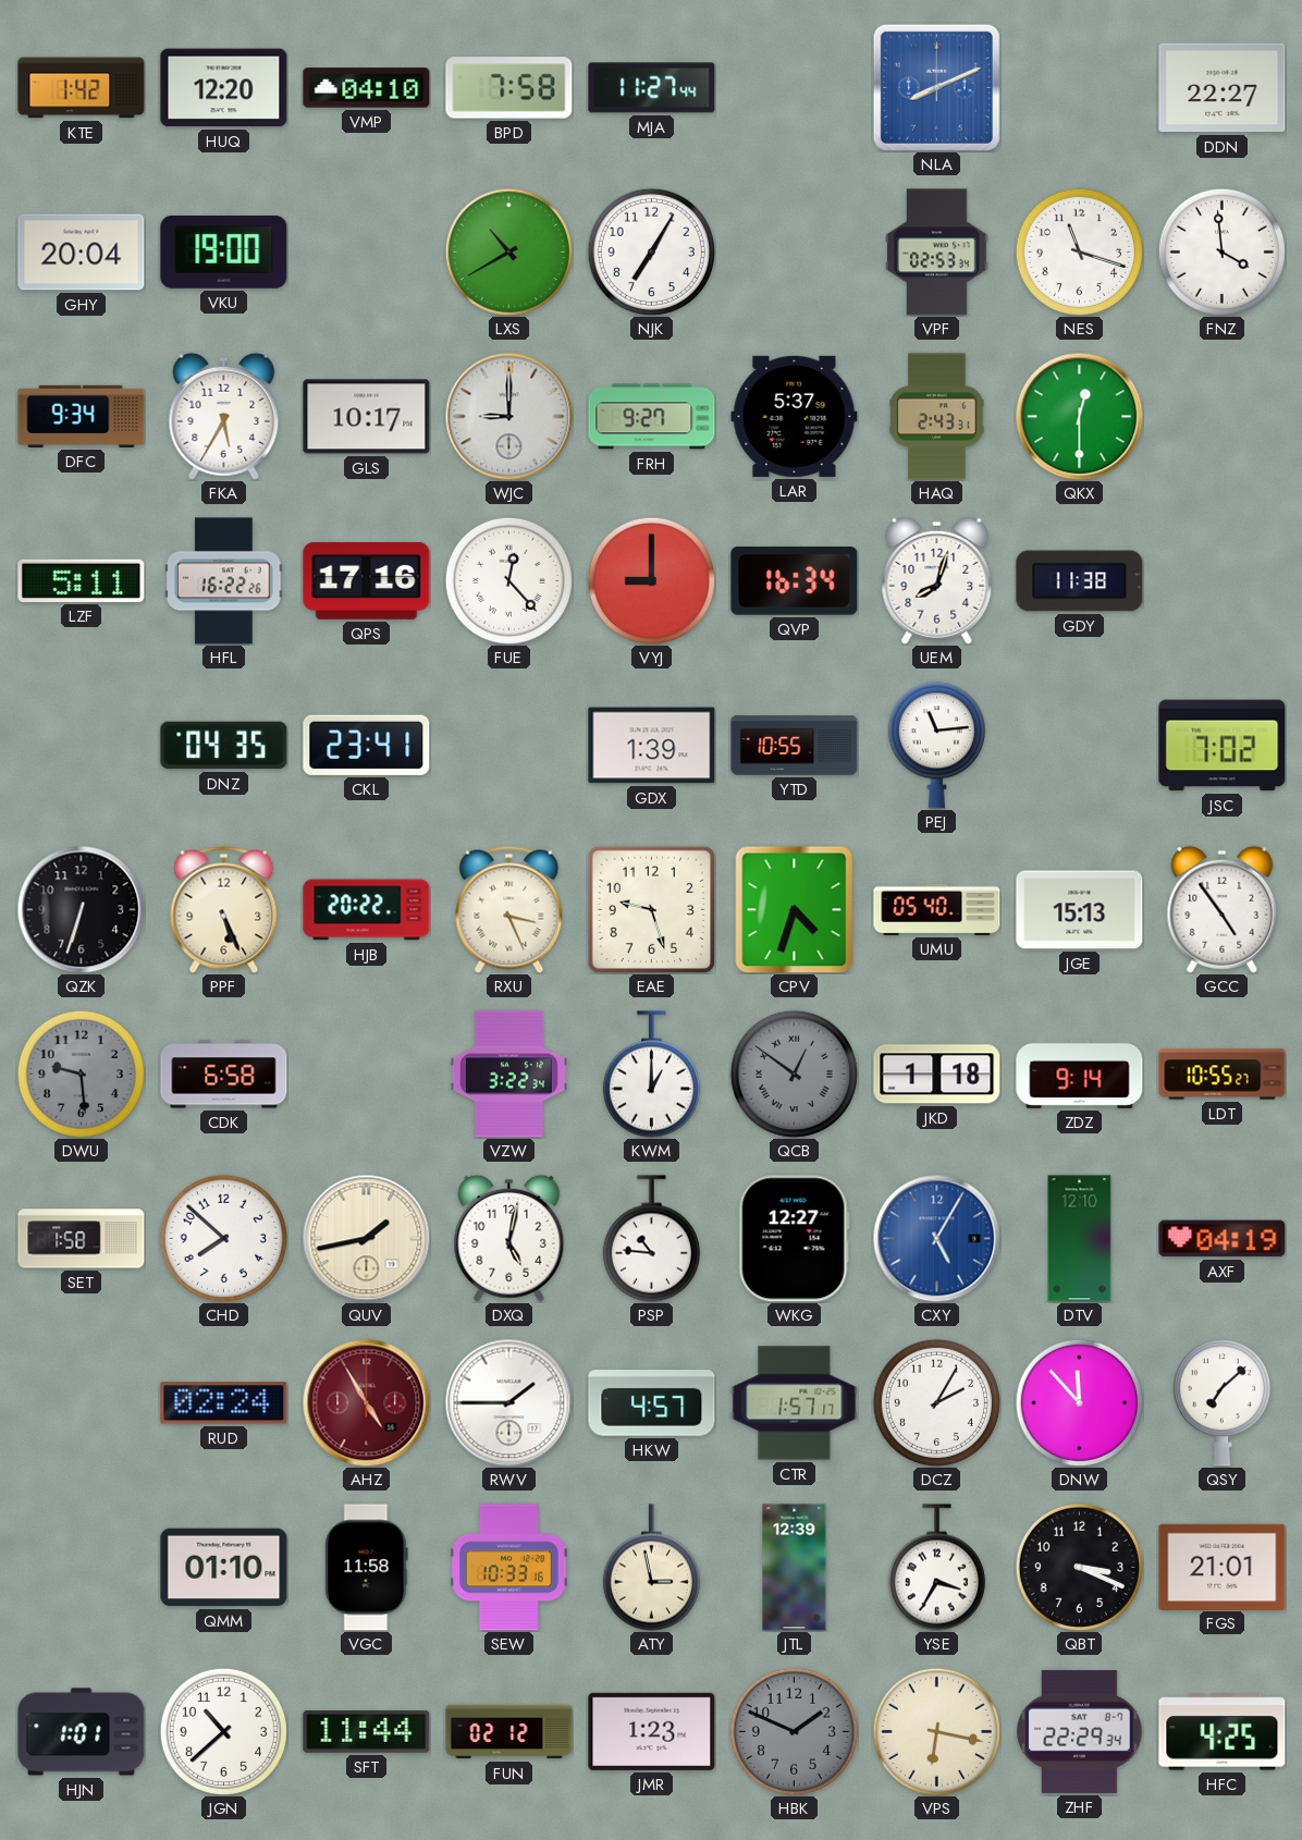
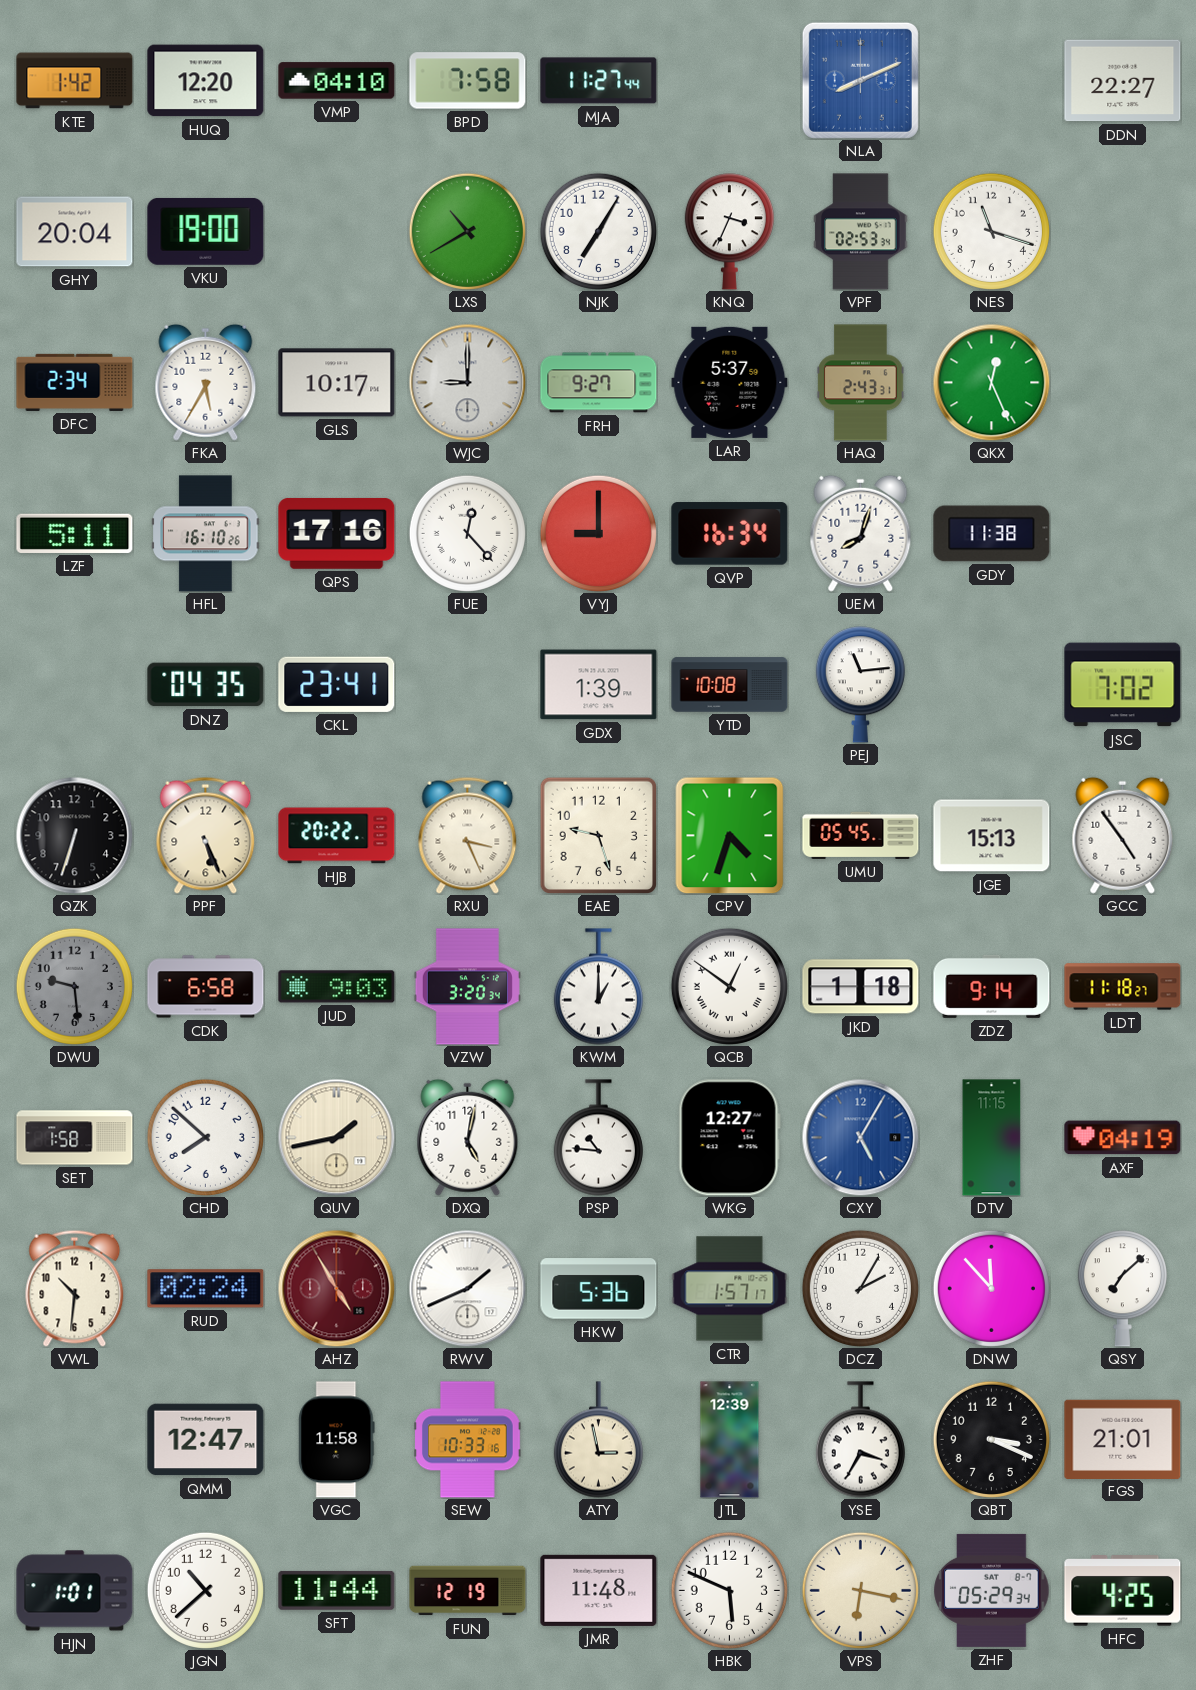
KNQ: none -> 3:34
FNZ: 3:59 -> none
DFC: 9:34 -> 2:34
QKX: 12:30 -> 12:26
HFL: 16:22 -> 16:10
YTD: 10:55 -> 10:08
UMU: 05:40 -> 05:45
JUD: none -> 9:03
VZW: 3:22 -> 3:20
QCB dial: grey -> white
LDT: 10:55 -> 11:18
DTV: 12:10 -> 11:15
VWL: none -> 10:31
RWV: 1:45 -> 1:41
HKW: 4:57 -> 5:36
QMM: 01:10 -> 12:47
FUN: 02:12 -> 12:19
JMR: 1:23 -> 11:48
HBK: 1:49 -> 5:49
HBK dial: grey -> white
ZHF: 22:29 -> 05:29
